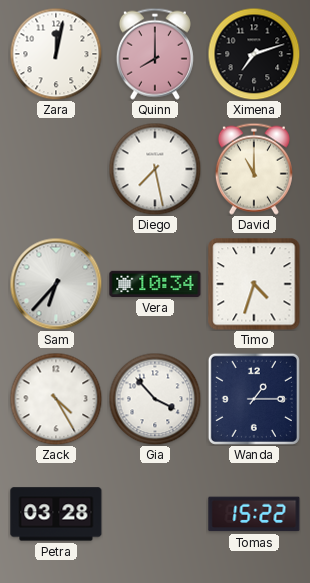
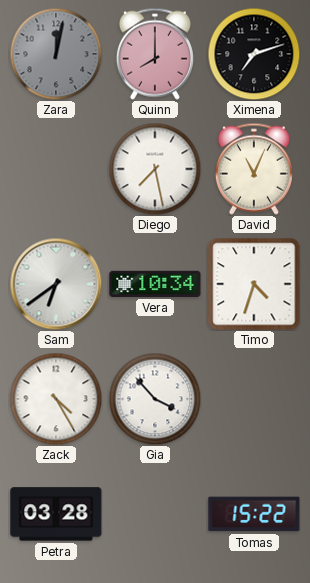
Zara dial: white -> grey
David: 11:00 -> 11:04
Sam: 6:37 -> 6:39
Wanda: 1:15 -> none
